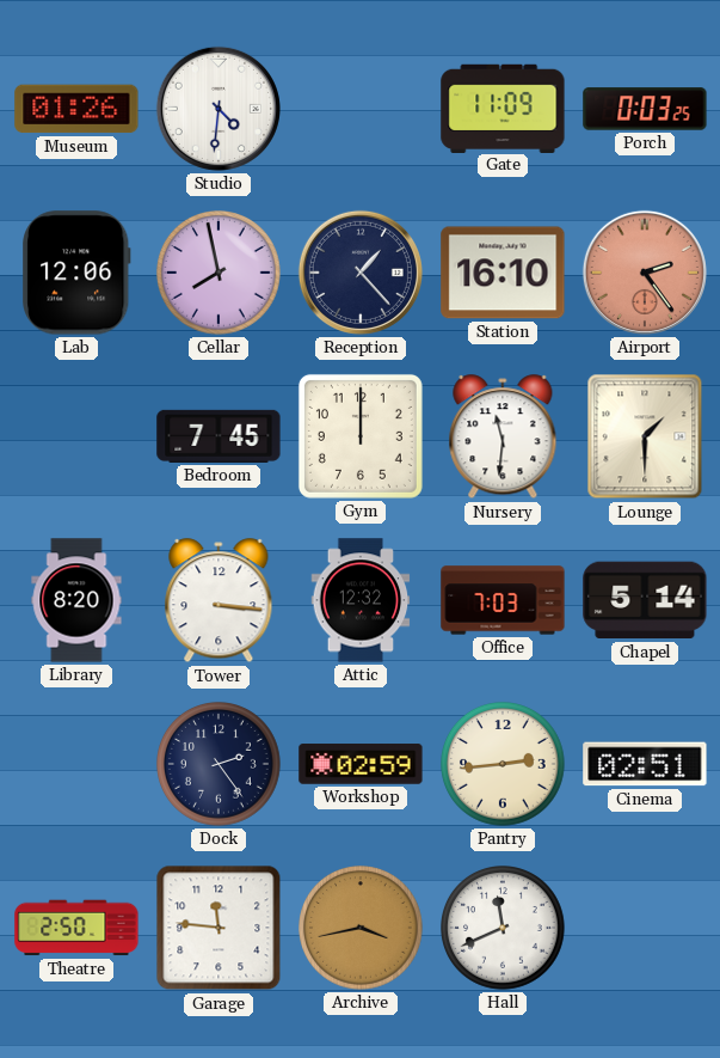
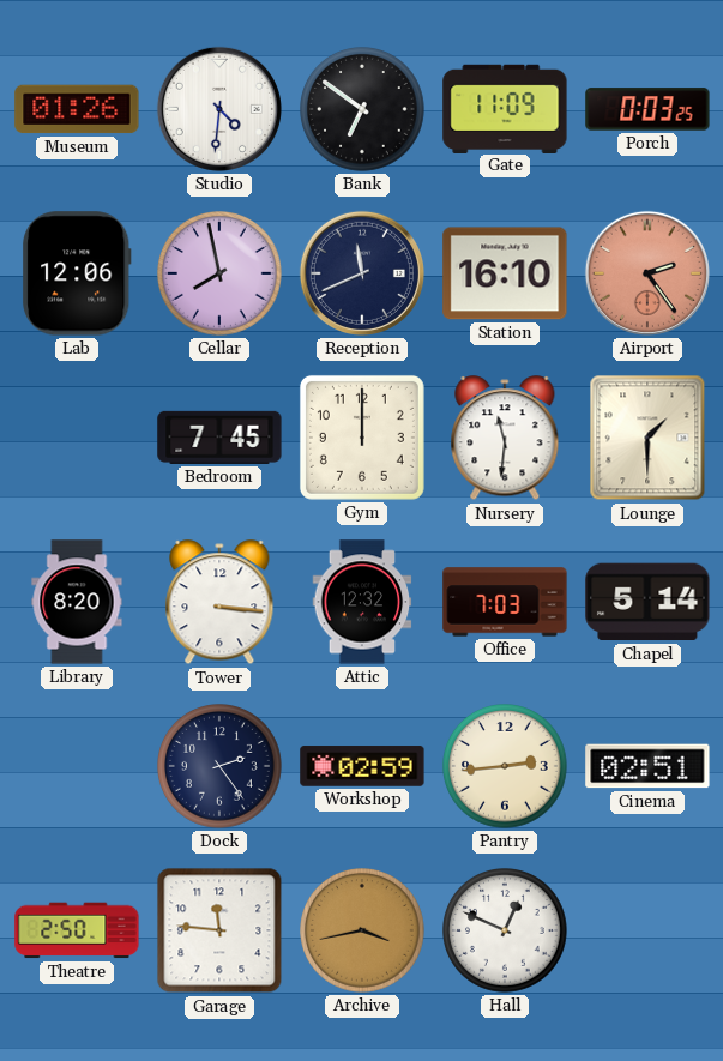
Bank: none -> 6:51
Reception: 1:23 -> 11:41
Hall: 11:41 -> 12:49
